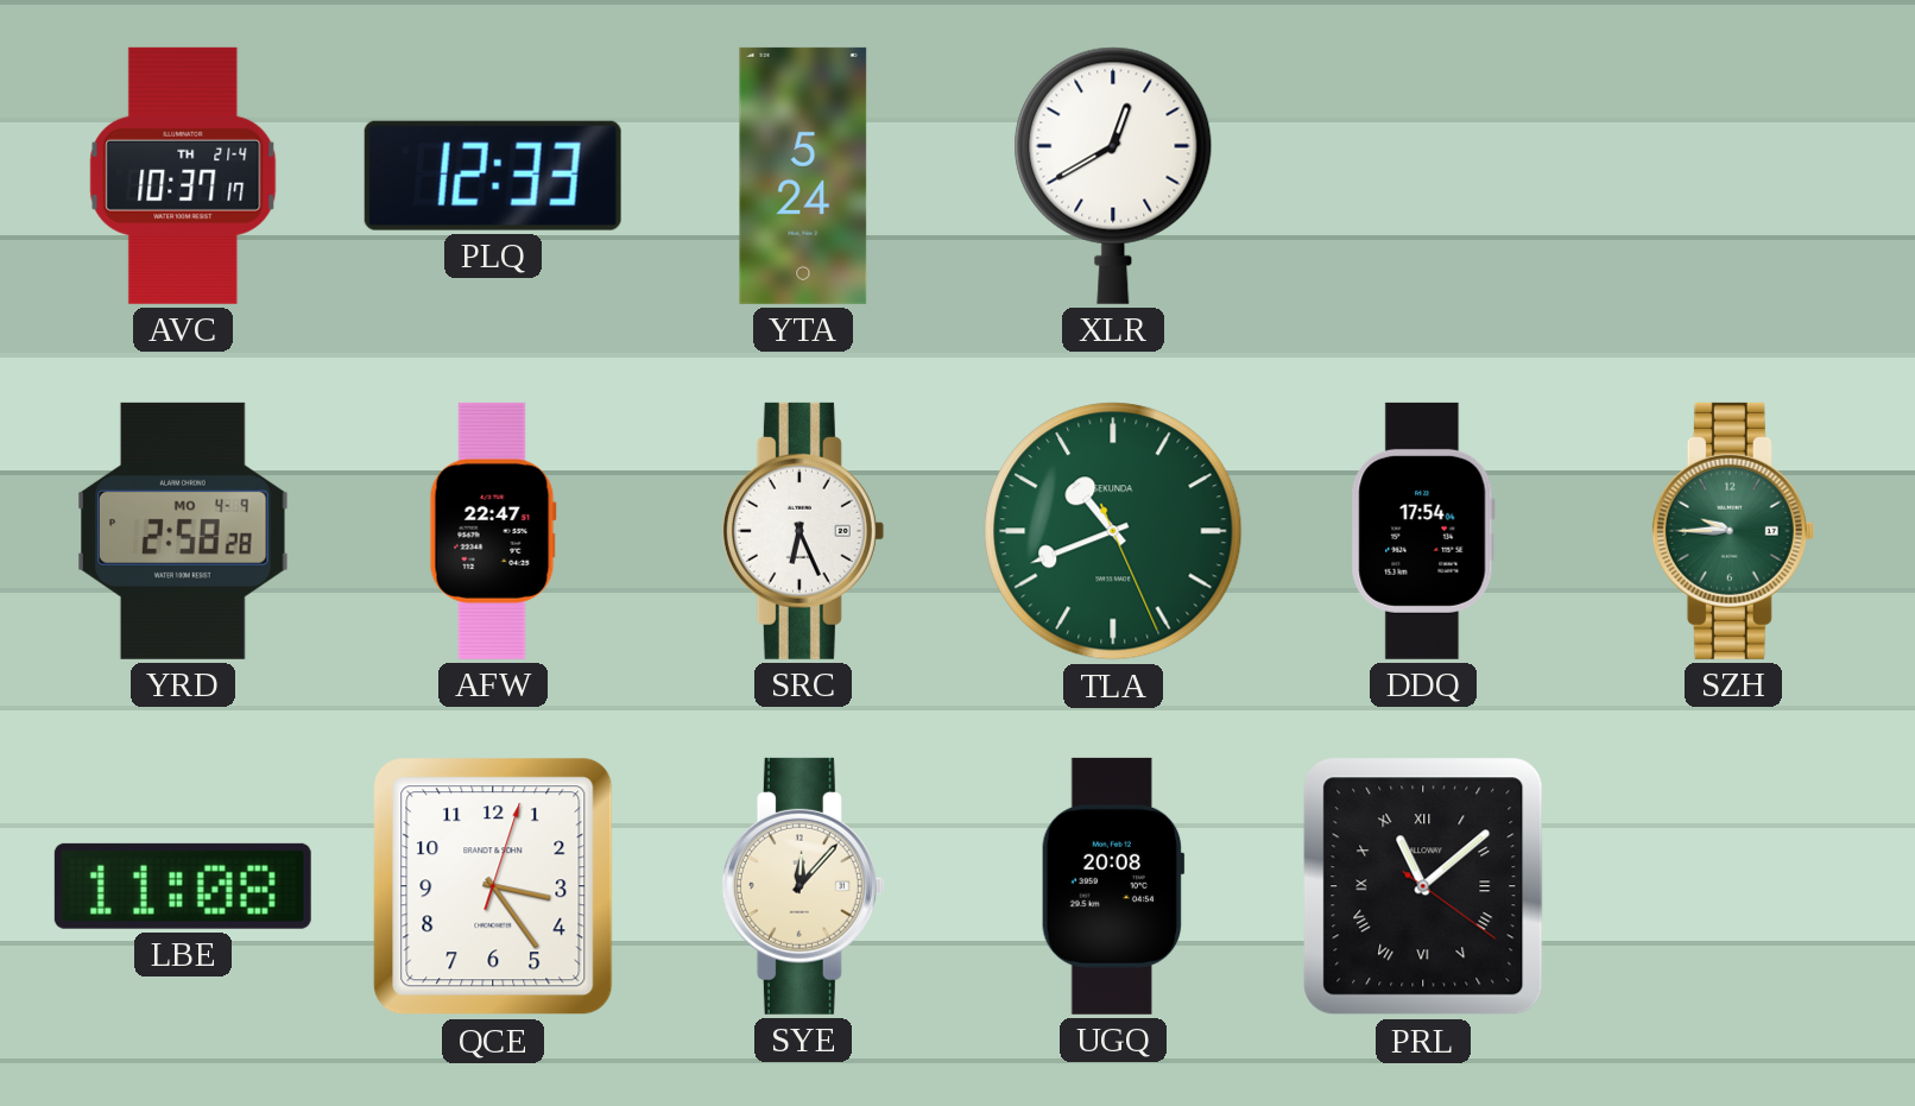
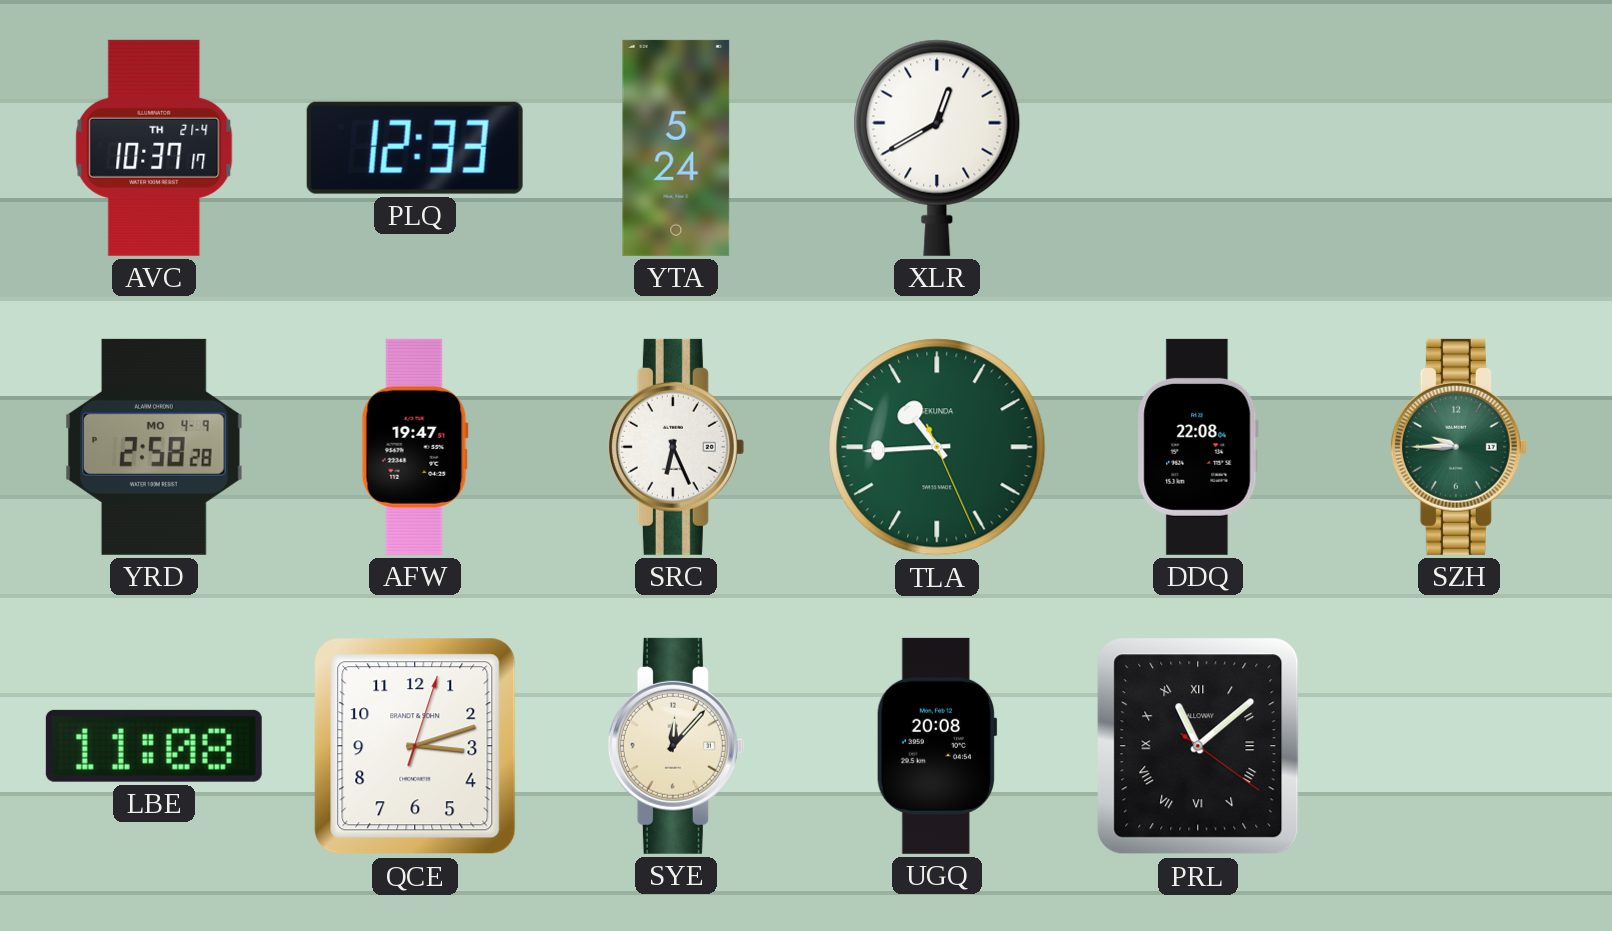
AFW: 22:47 -> 19:47
TLA: 10:41 -> 10:44
DDQ: 17:54 -> 22:08
QCE: 3:24 -> 3:12
